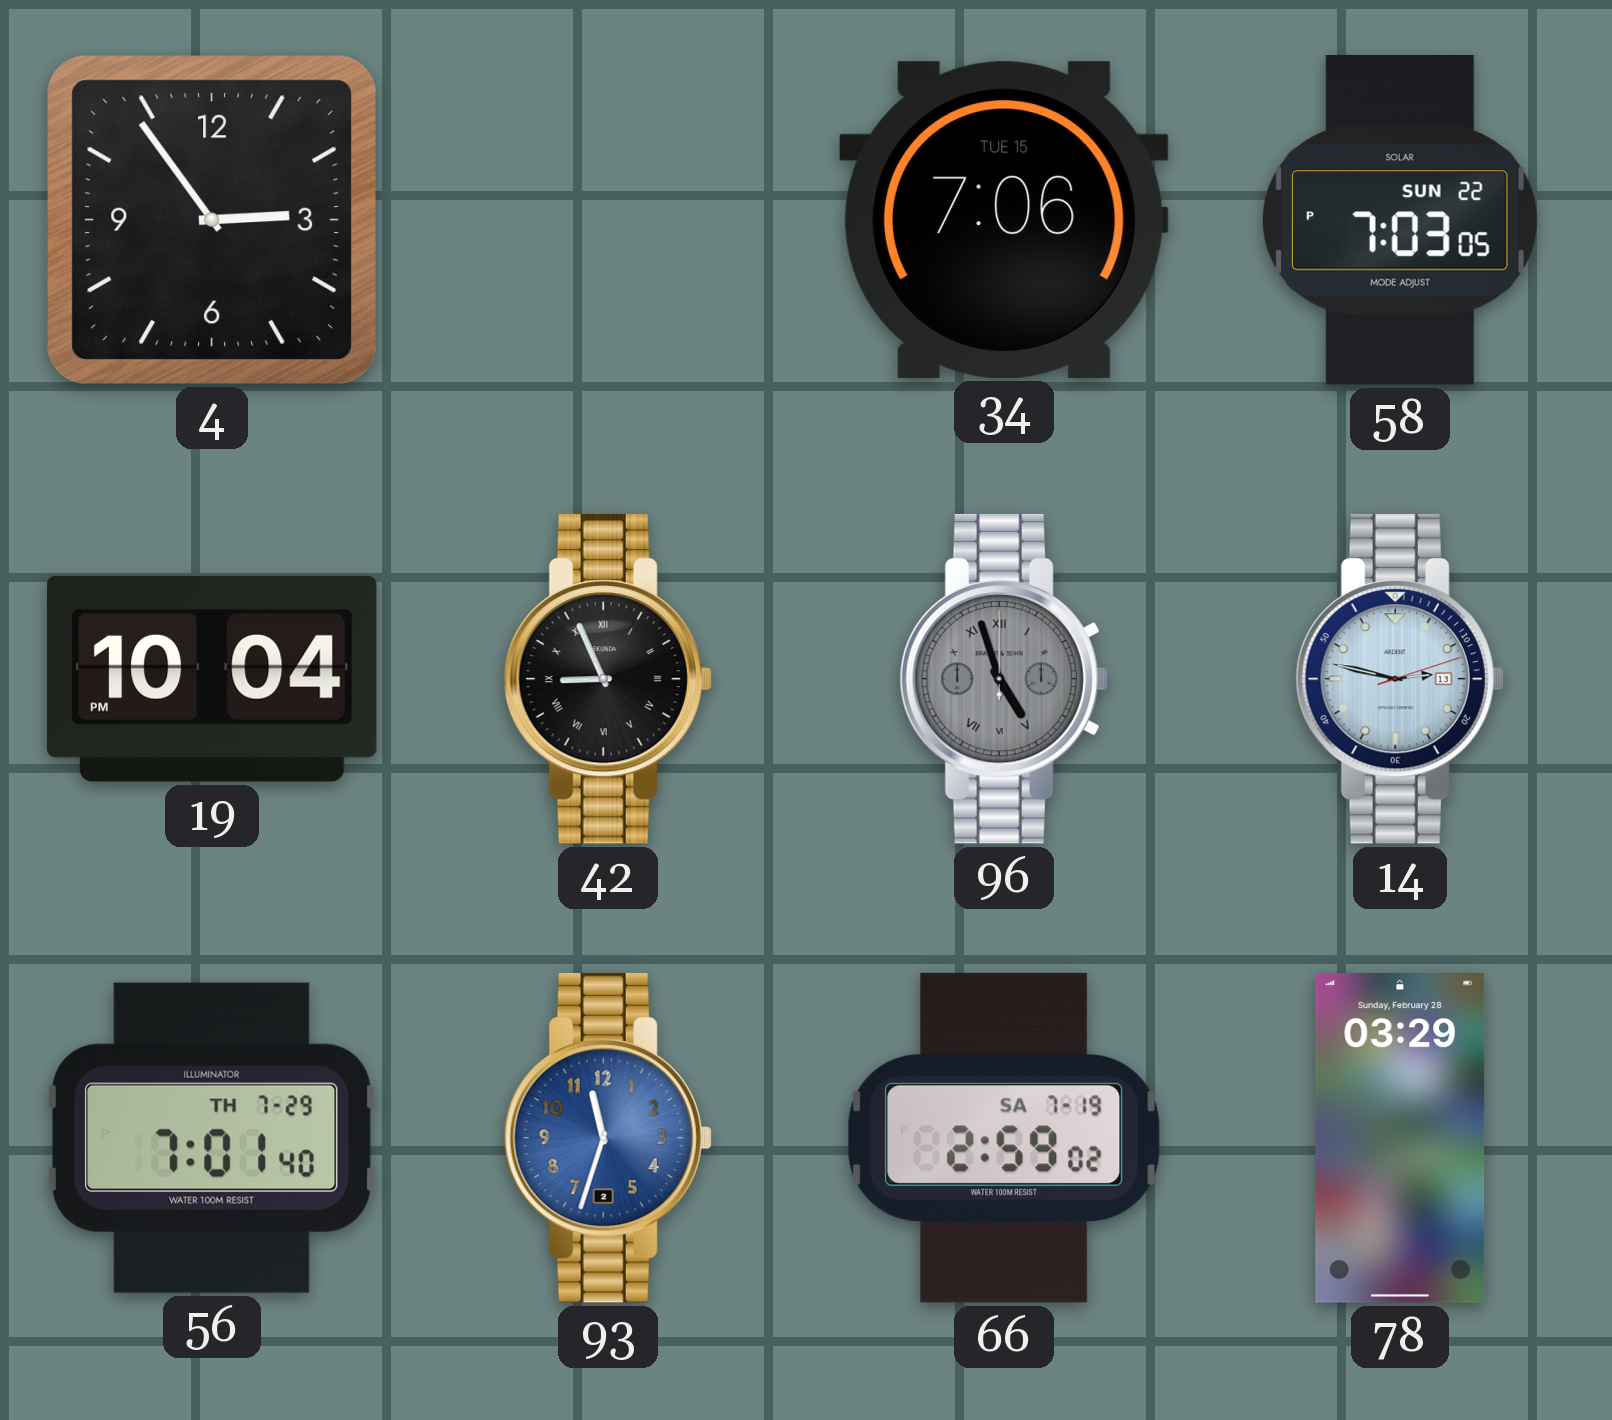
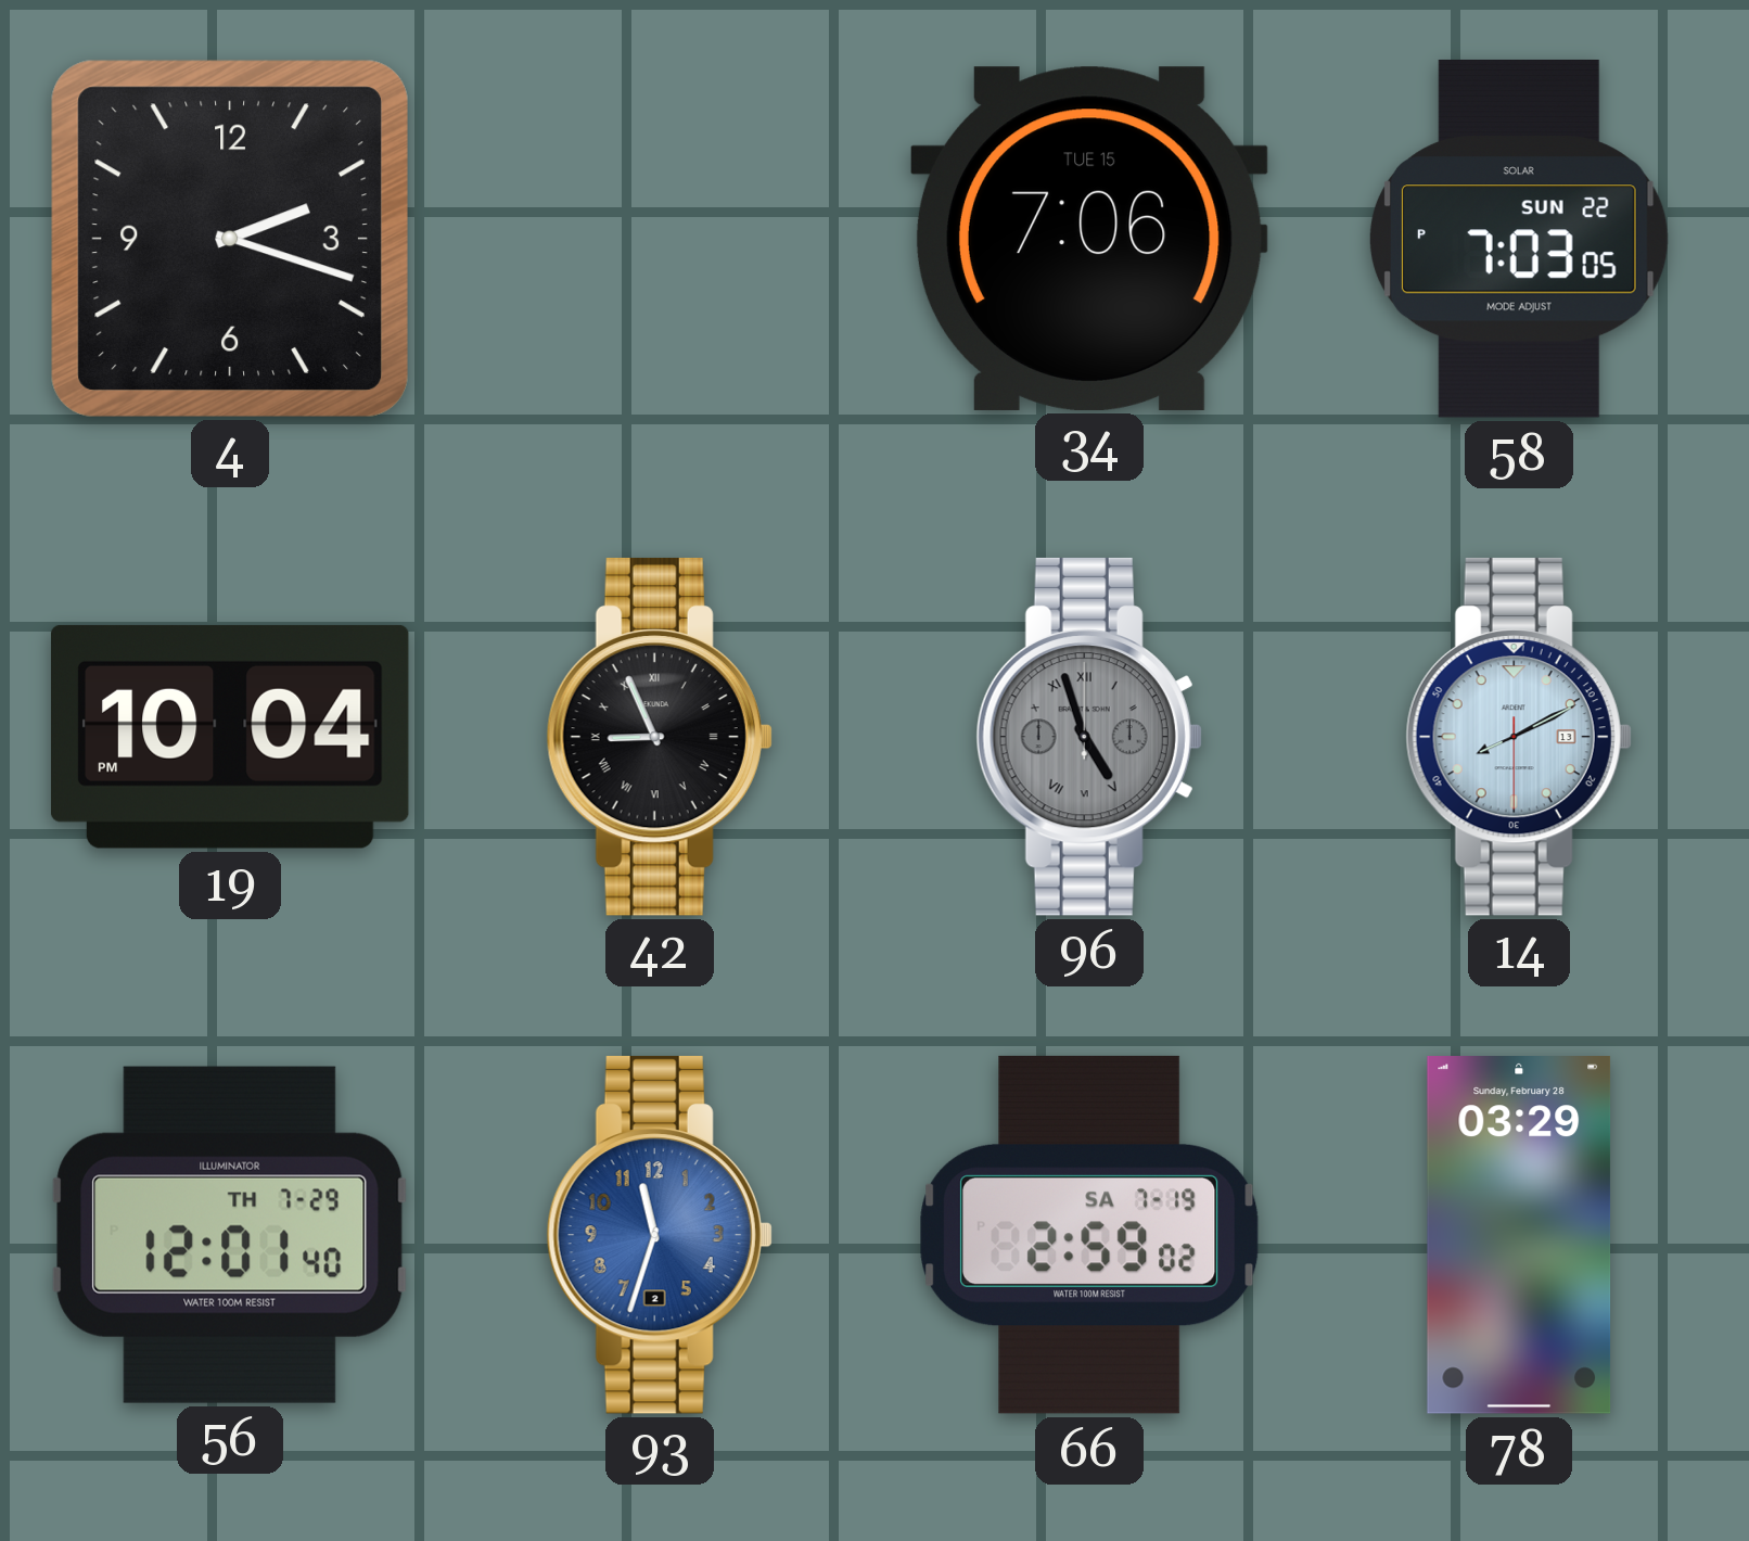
4: 2:54 -> 2:18
14: 2:47 -> 8:10
56: 7:01 -> 12:01
